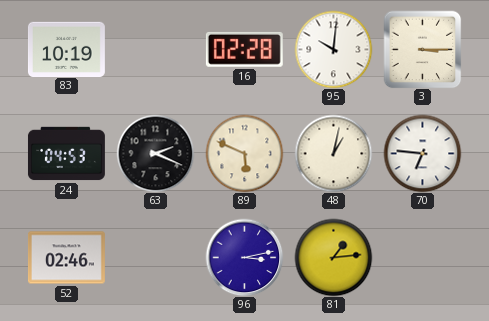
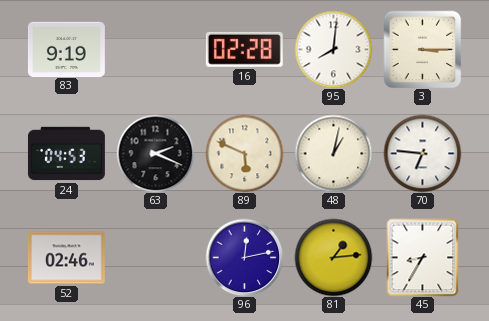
83: 10:19 -> 9:19
95: 10:01 -> 8:01
96: 3:13 -> 12:13
45: none -> 8:35
